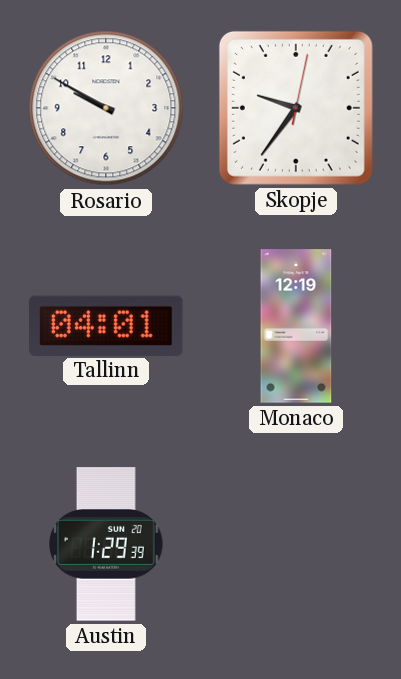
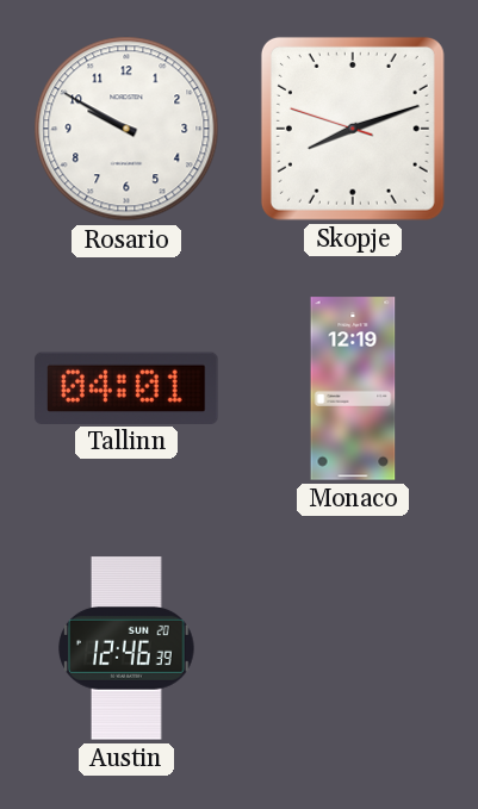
Skopje: 9:36 -> 8:11
Austin: 1:29 -> 12:46
